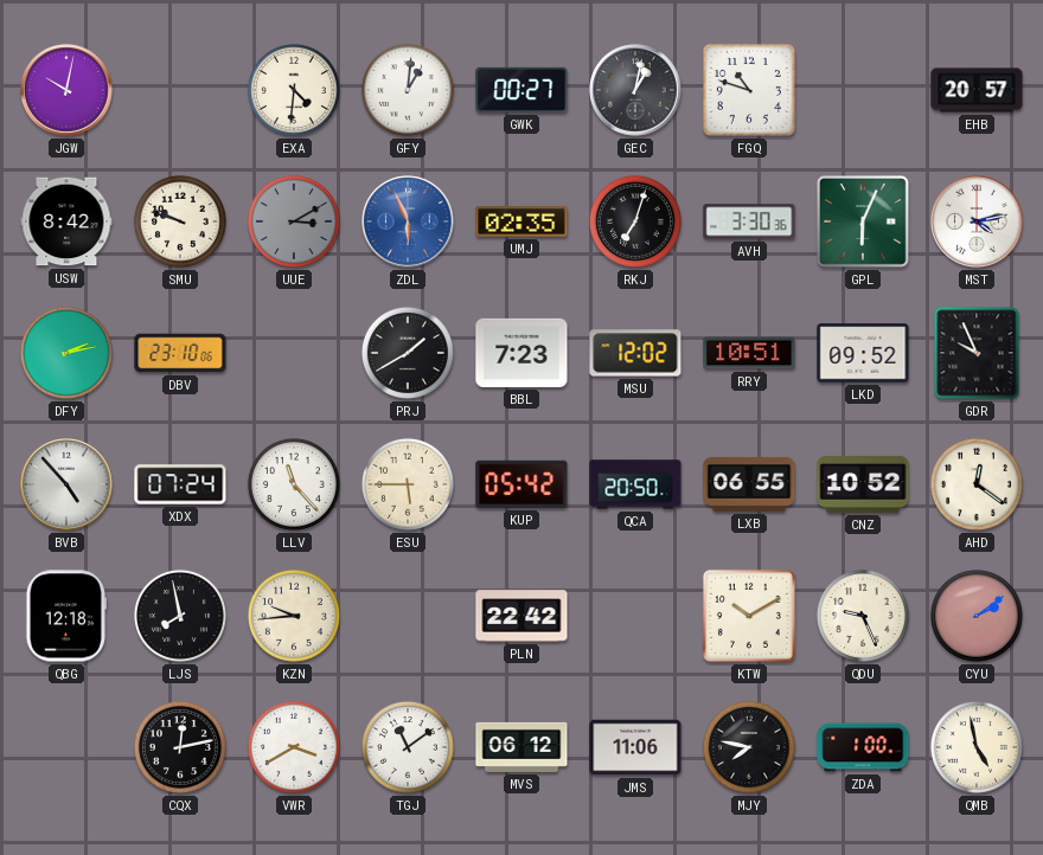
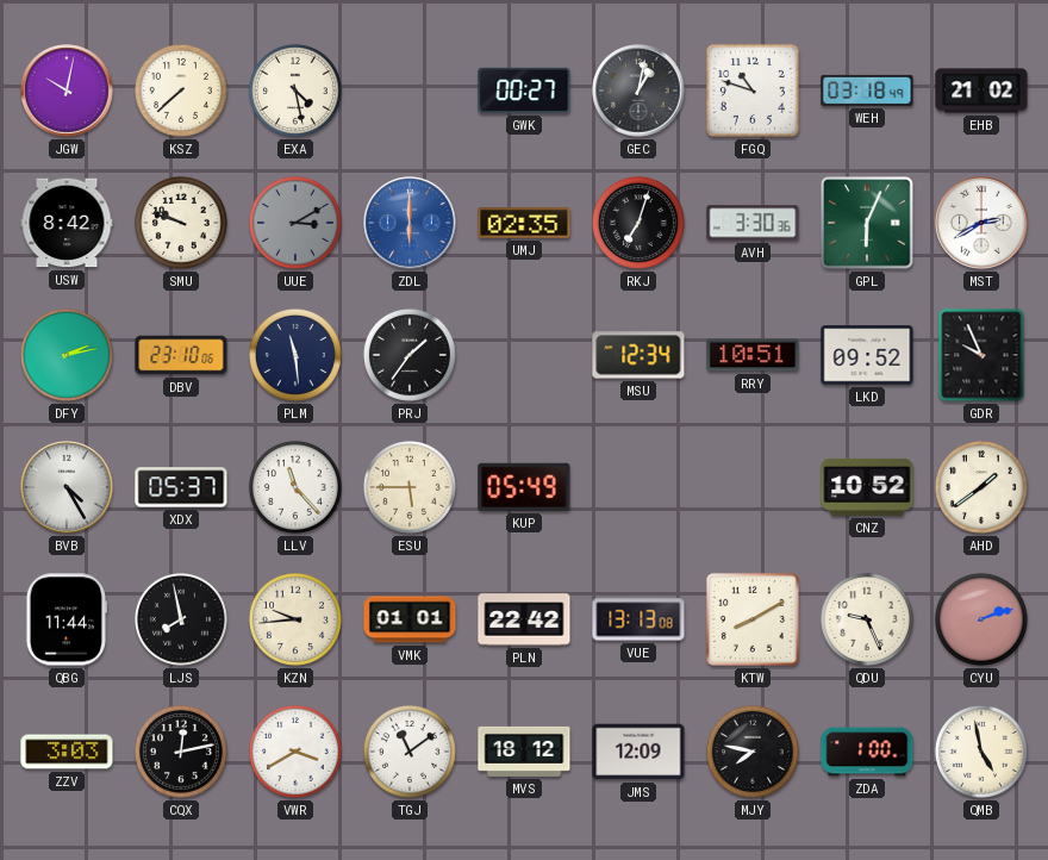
KSZ: none -> 7:38
EXA: 4:31 -> 4:28
GFY: 1:01 -> none
WEH: none -> 03:18
EHB: 20:57 -> 21:02
ZDL: 5:56 -> 6:00
MST: 4:13 -> 2:40
PLM: none -> 11:29
PRJ: 1:40 -> 1:36
BBL: 7:23 -> none
MSU: 12:02 -> 12:34
BVB: 4:53 -> 4:25
XDX: 07:24 -> 05:37
KUP: 05:42 -> 05:49
QCA: 20:50 -> none
LXB: 06:55 -> none
AHD: 12:21 -> 1:39
QBG: 12:18 -> 11:44
VMK: none -> 01:01
VUE: none -> 13:13
KTW: 10:10 -> 8:10
CYU: 2:09 -> 2:12
ZZV: none -> 3:03
MVS: 06:12 -> 18:12
JMS: 11:06 -> 12:09
